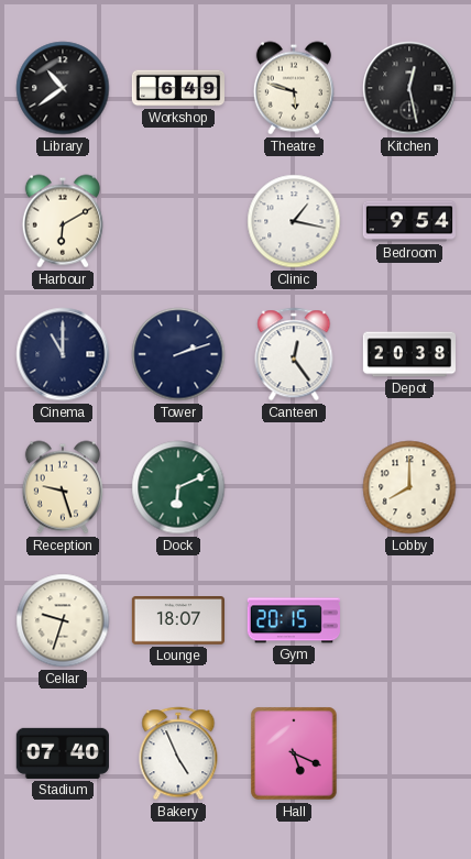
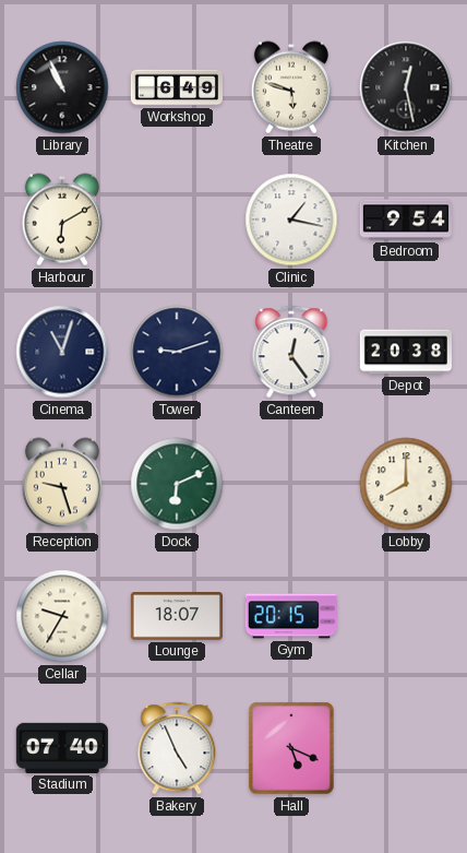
Library: 10:39 -> 10:56
Cinema: 11:00 -> 11:03
Tower: 2:12 -> 9:12
Cellar: 9:33 -> 9:35
